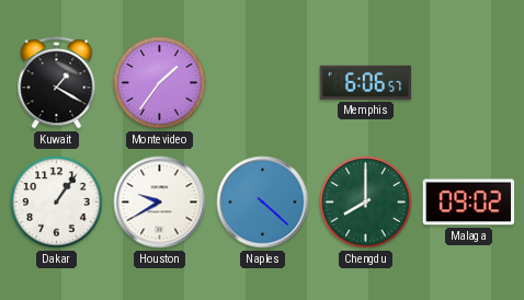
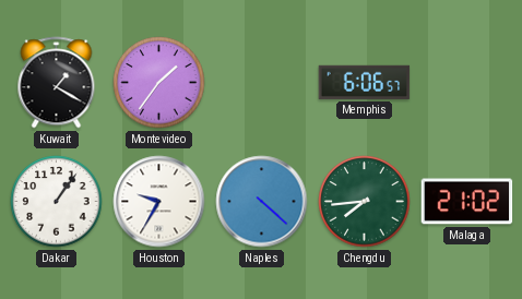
Houston: 9:40 -> 9:35
Chengdu: 8:00 -> 7:44
Malaga: 09:02 -> 21:02
